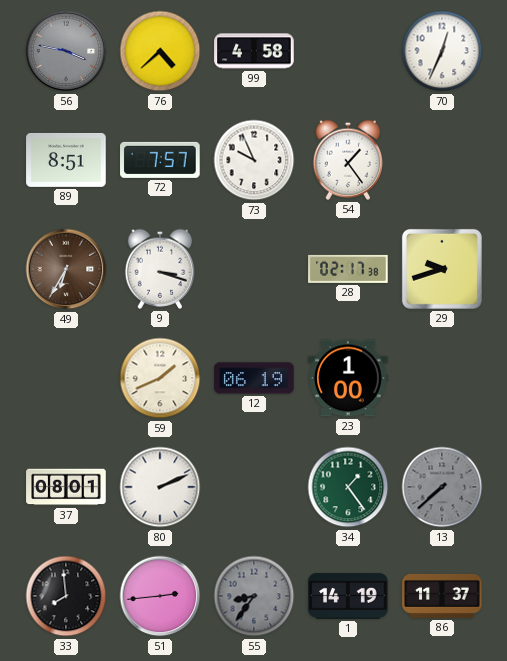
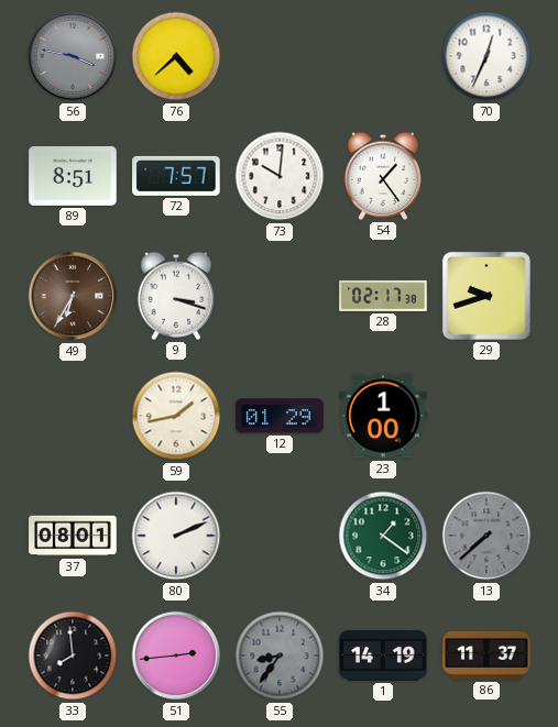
99: 4:58 -> none
73: 9:56 -> 10:01
59: 1:41 -> 1:43
12: 06:19 -> 01:29
34: 1:24 -> 1:21
